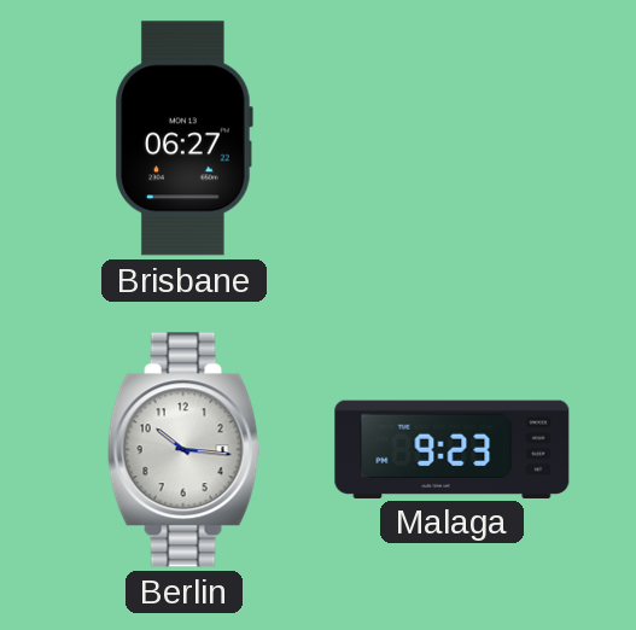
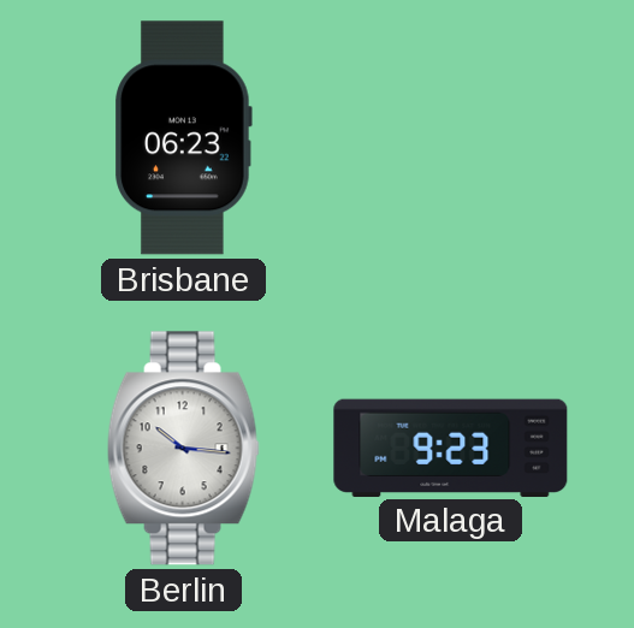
Brisbane: 06:27 -> 06:23
